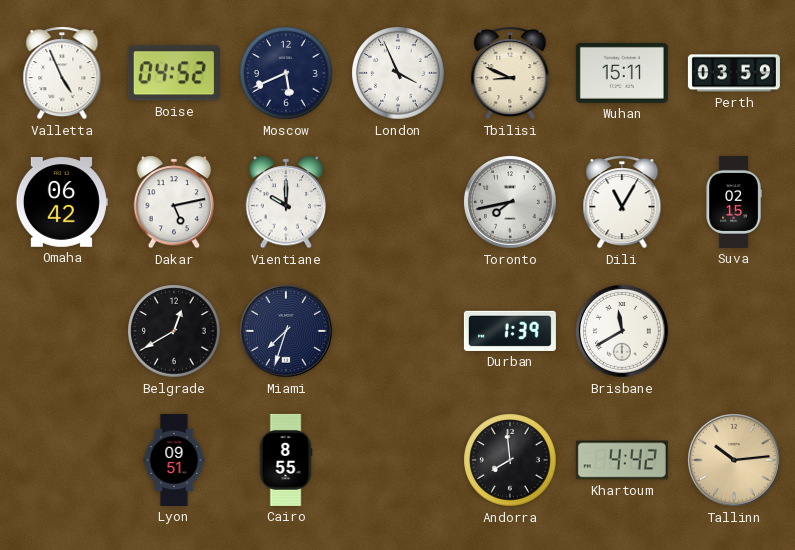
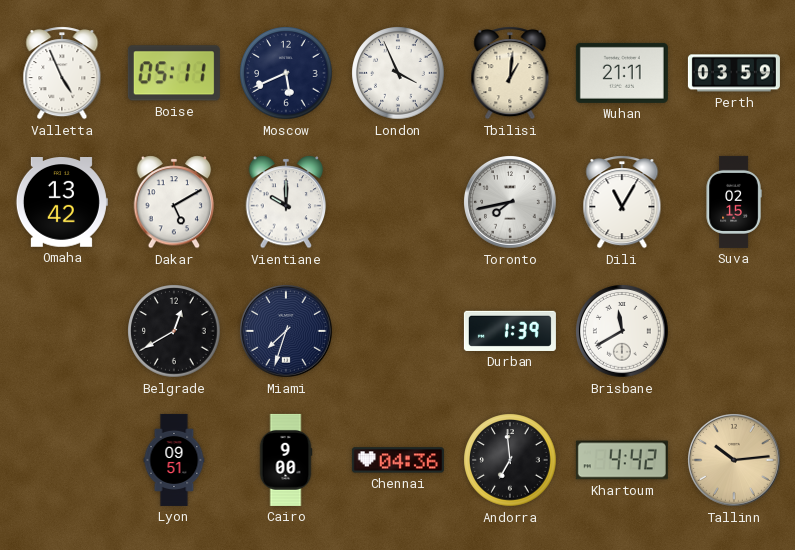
Boise: 04:52 -> 05:11
Tbilisi: 8:49 -> 1:01
Wuhan: 15:11 -> 21:11
Omaha: 06:42 -> 13:42
Dakar: 5:13 -> 5:10
Cairo: 8:55 -> 9:00
Chennai: none -> 04:36
Andorra: 7:59 -> 6:59
